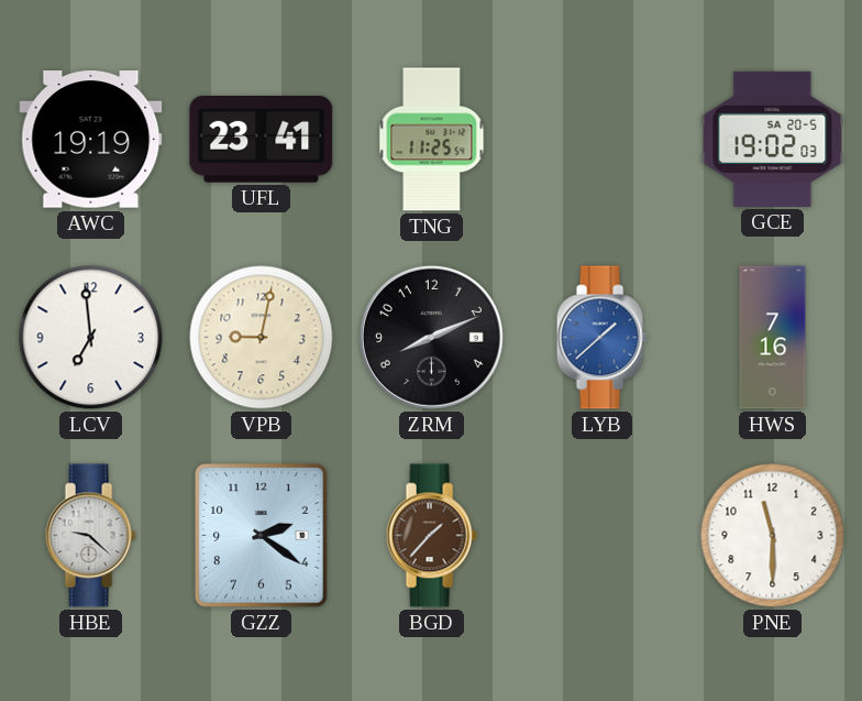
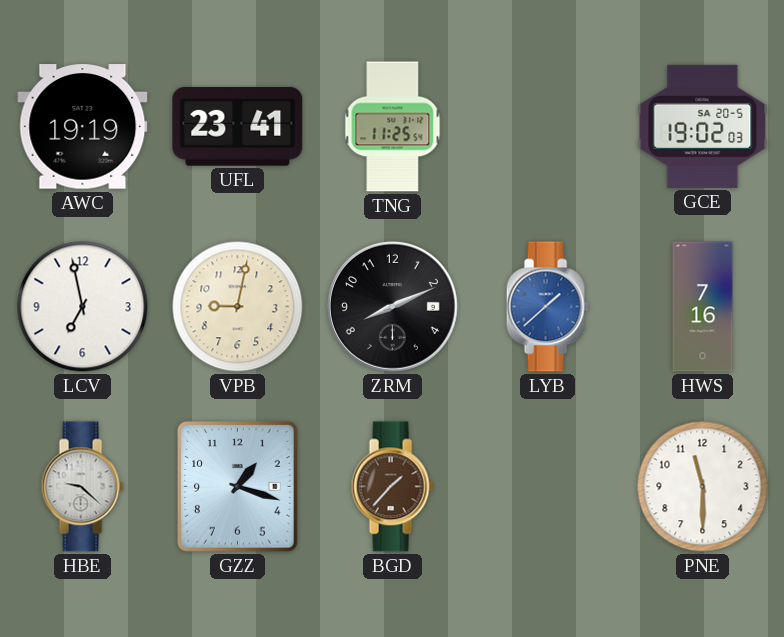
LCV: 6:59 -> 6:58
GZZ: 2:21 -> 1:18
